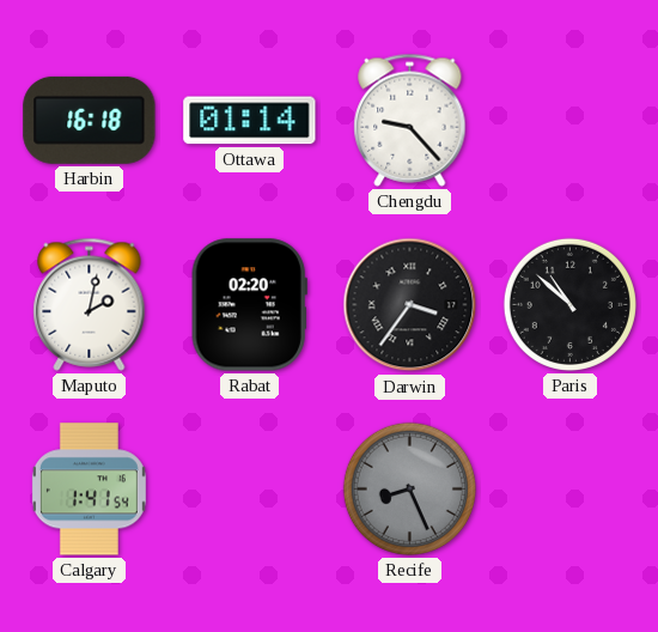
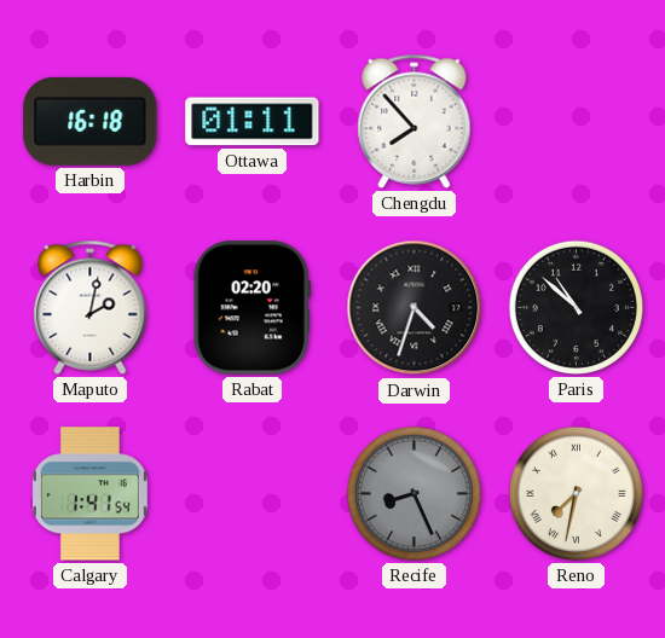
Ottawa: 01:14 -> 01:11
Chengdu: 9:23 -> 7:53
Darwin: 3:36 -> 4:33
Reno: none -> 7:32
